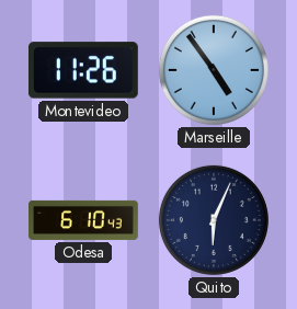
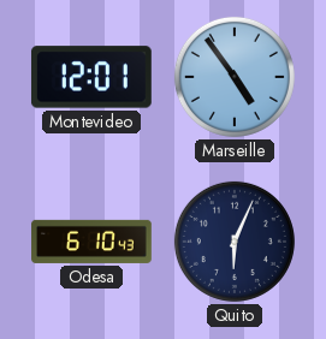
Montevideo: 11:26 -> 12:01
